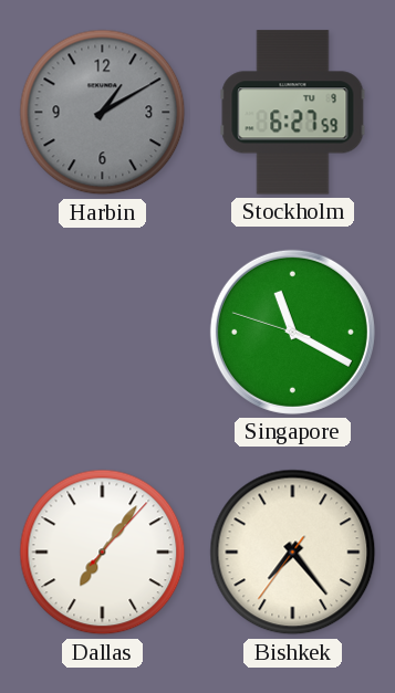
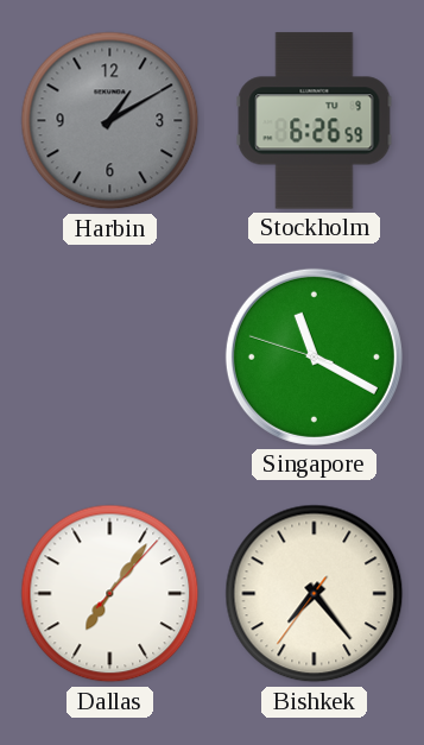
Stockholm: 6:27 -> 6:26
